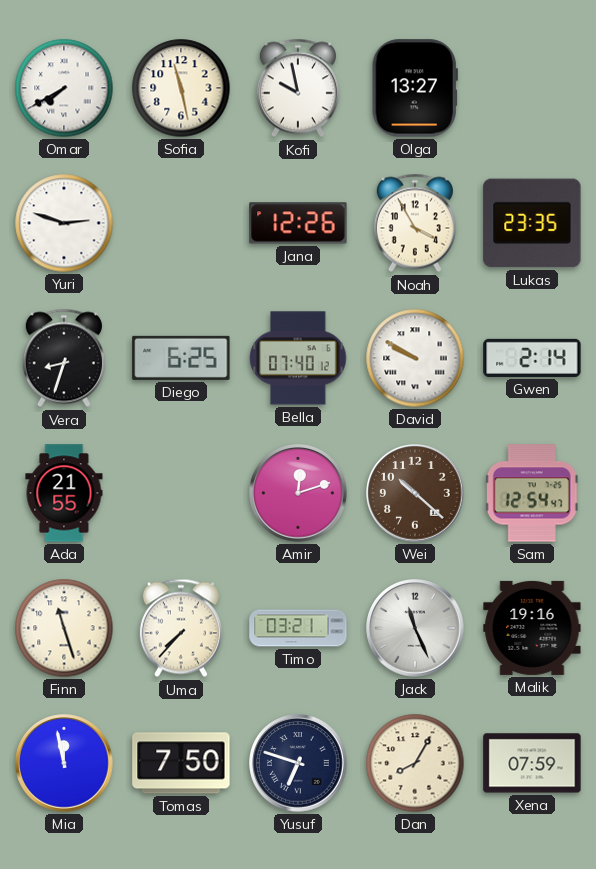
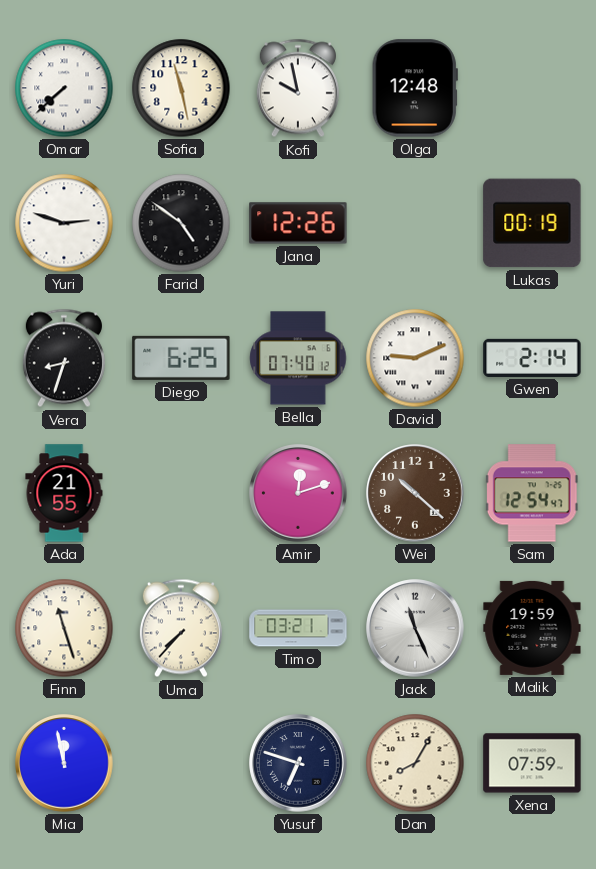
Omar: 7:40 -> 7:38
Olga: 13:27 -> 12:48
Farid: none -> 4:51
Noah: 3:55 -> none
Lukas: 23:35 -> 00:19
David: 9:50 -> 9:11
Malik: 19:16 -> 19:59
Tomas: 7:50 -> none
